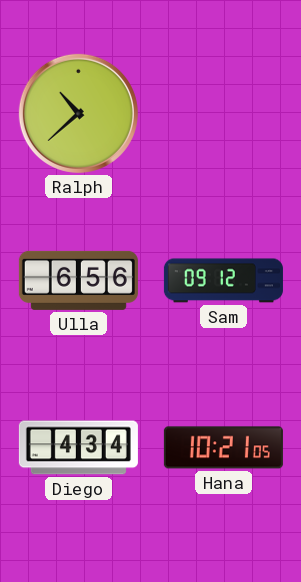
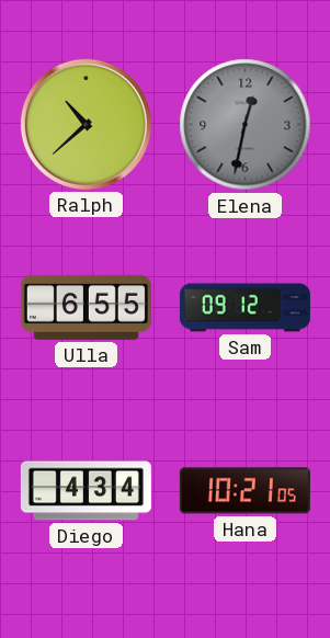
Elena: none -> 12:32
Ulla: 6:56 -> 6:55
